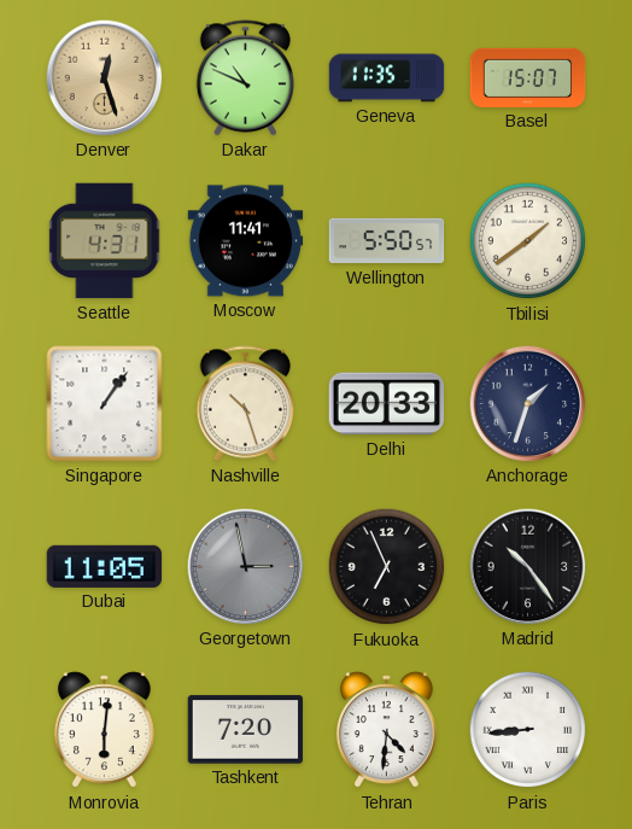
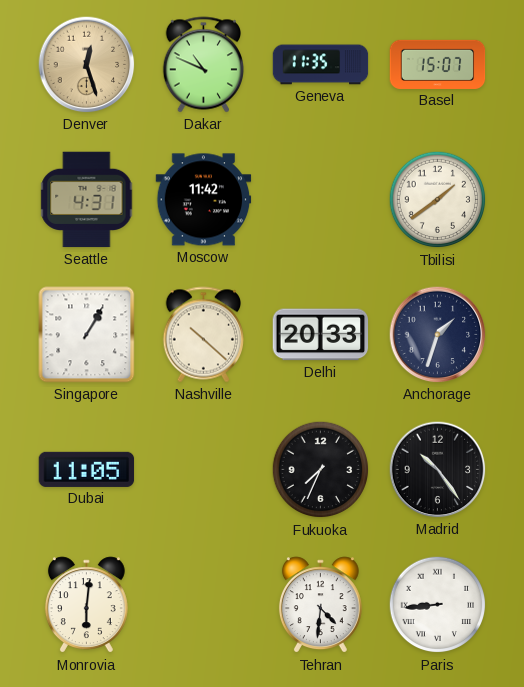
Moscow: 11:41 -> 11:42
Wellington: 5:50 -> none
Singapore: 1:06 -> 1:05
Nashville: 10:27 -> 10:22
Georgetown: 2:58 -> none
Fukuoka: 6:56 -> 7:34
Tashkent: 7:20 -> none
